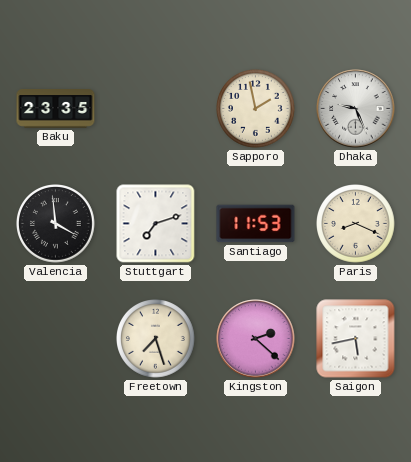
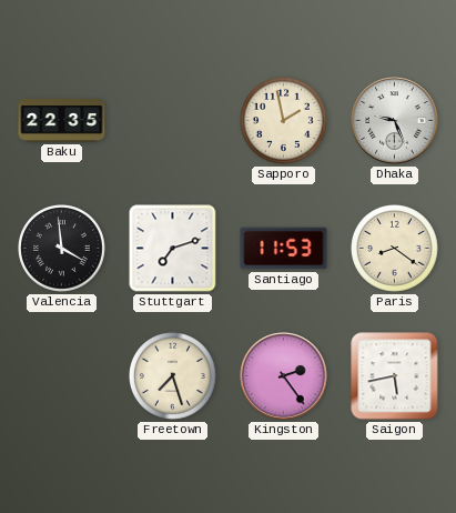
Baku: 23:35 -> 22:35
Paris: 8:19 -> 8:21
Kingston: 2:22 -> 2:24
